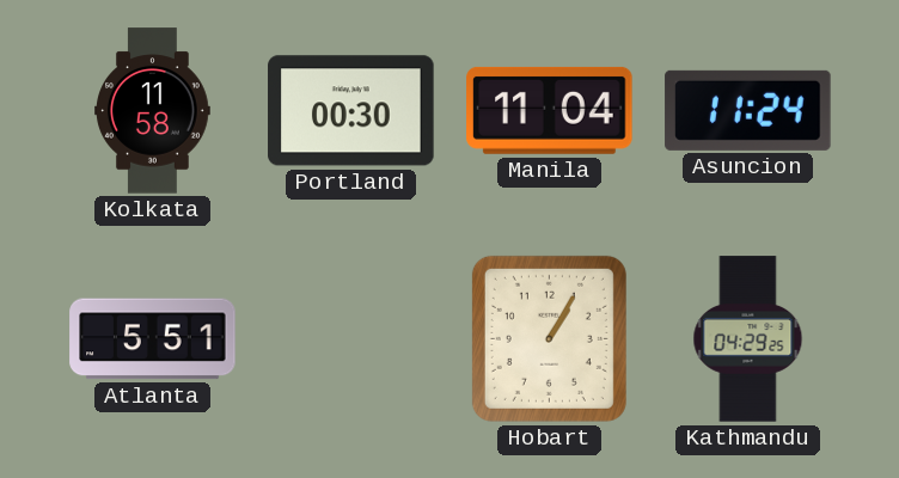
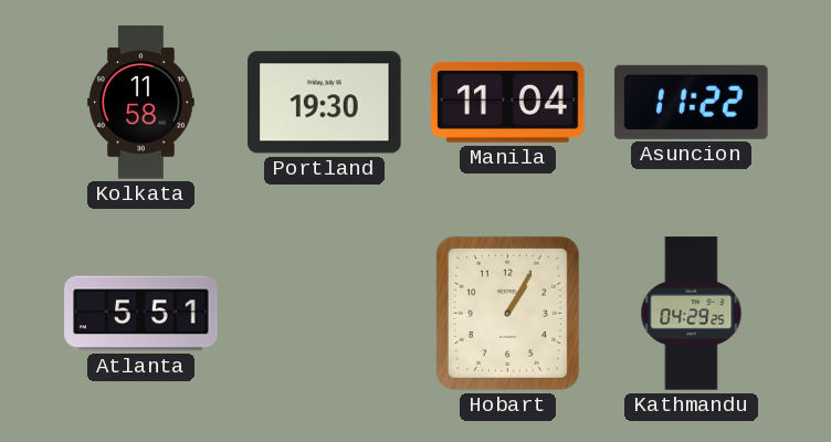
Portland: 00:30 -> 19:30
Asuncion: 11:24 -> 11:22
